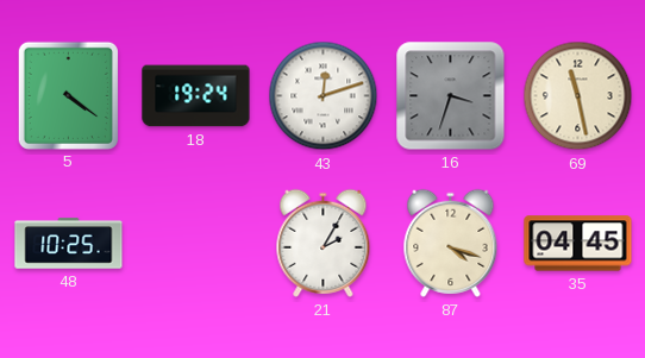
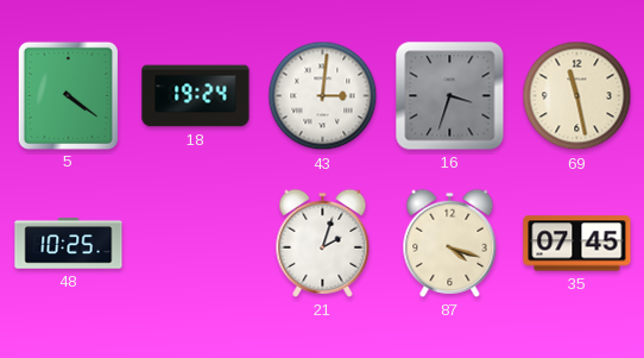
43: 12:12 -> 3:01
21: 2:05 -> 2:03
35: 04:45 -> 07:45
